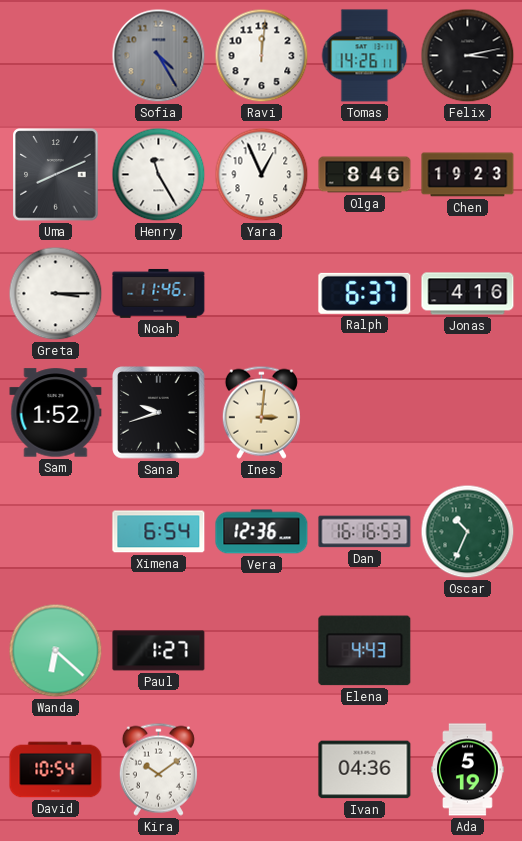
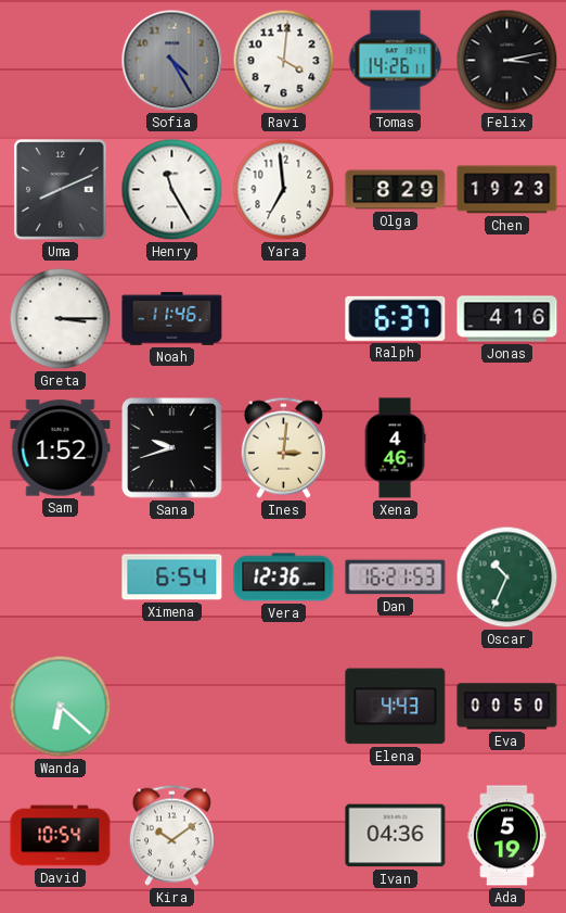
Ravi: 12:01 -> 4:01
Yara: 12:56 -> 6:59
Olga: 8:46 -> 8:29
Xena: none -> 4:46
Dan: 16:16 -> 16:21
Paul: 1:27 -> none
Eva: none -> 00:50
